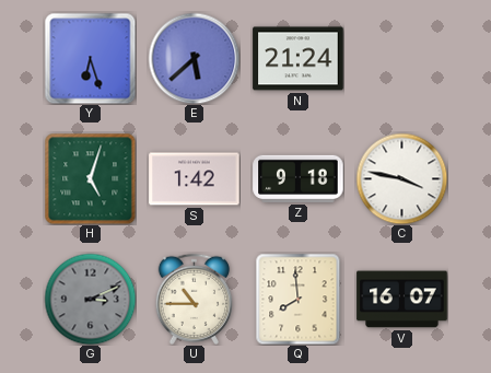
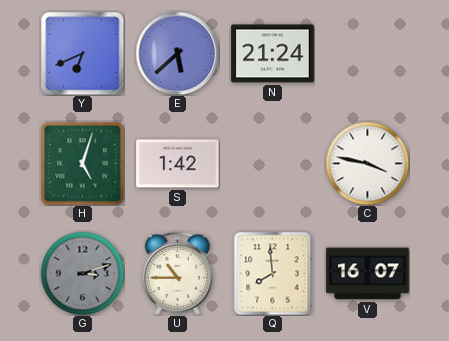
Y: 6:27 -> 6:41
Z: 9:18 -> none
G: 3:11 -> 3:12
